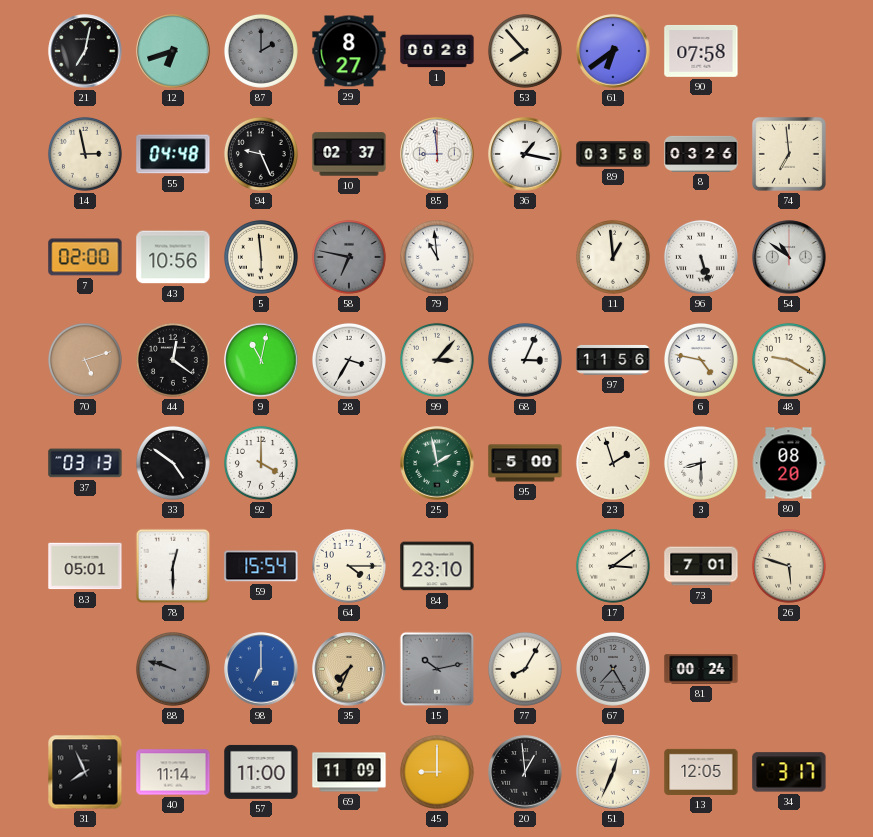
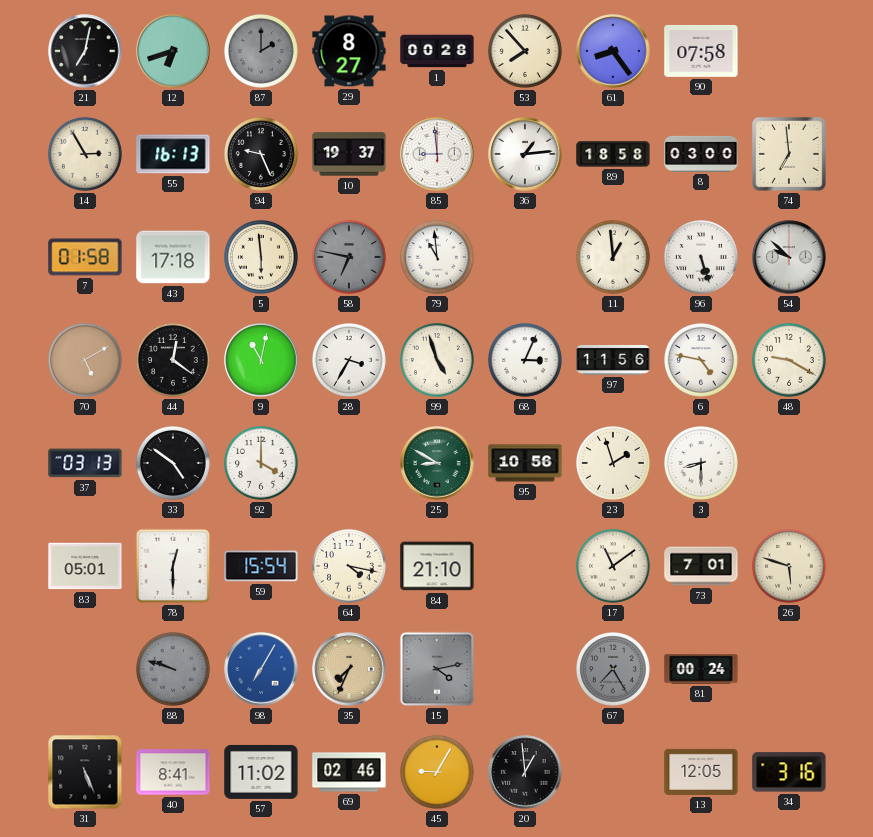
61: 6:39 -> 8:24
14: 2:58 -> 2:55
55: 04:48 -> 16:13
10: 02:37 -> 19:37
36: 1:17 -> 1:14
89: 03:58 -> 18:58
8: 03:26 -> 03:00
7: 02:00 -> 01:58
43: 10:56 -> 17:18
54: 10:51 -> 9:52
70: 5:12 -> 5:10
99: 3:07 -> 4:57
25: 1:58 -> 8:50
95: 5:00 -> 10:56
80: 08:20 -> none
64: 4:15 -> 4:17
84: 23:10 -> 21:10
17: 3:09 -> 11:09
98: 7:00 -> 7:05
15: 10:13 -> 4:13
77: 8:05 -> none
31: 7:56 -> 5:26
40: 11:14 -> 8:41
57: 11:00 -> 11:02
69: 11:09 -> 02:46
45: 9:00 -> 9:05
51: 12:34 -> none
34: 3:17 -> 3:16
